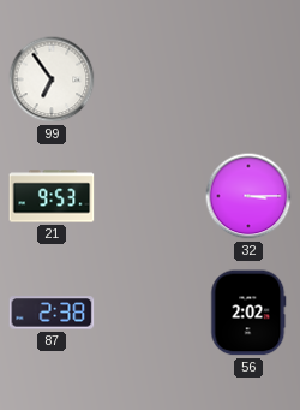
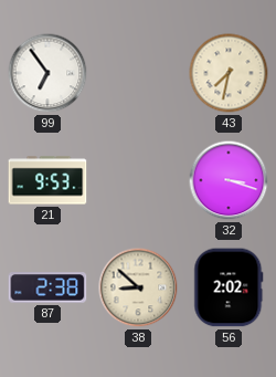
43: none -> 7:32
32: 3:15 -> 3:18
38: none -> 8:52
